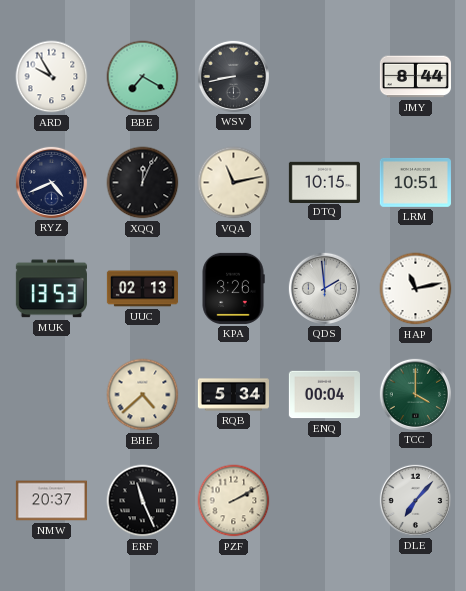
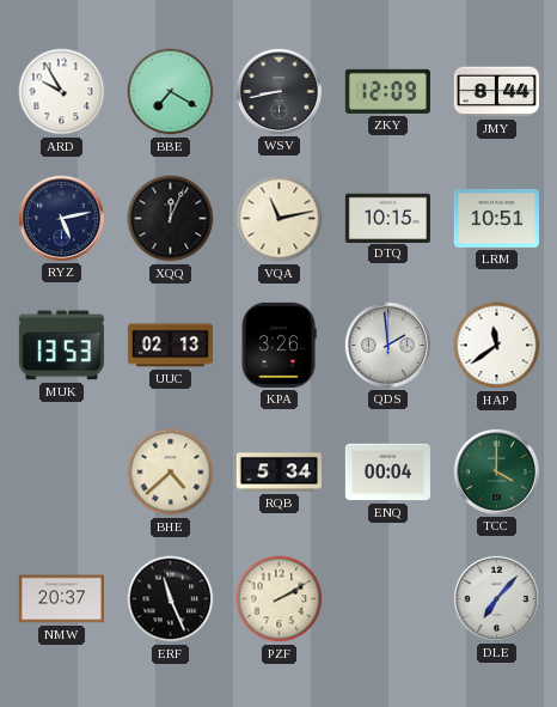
ZKY: none -> 12:09
RYZ: 4:41 -> 5:13
HAP: 11:13 -> 11:39
